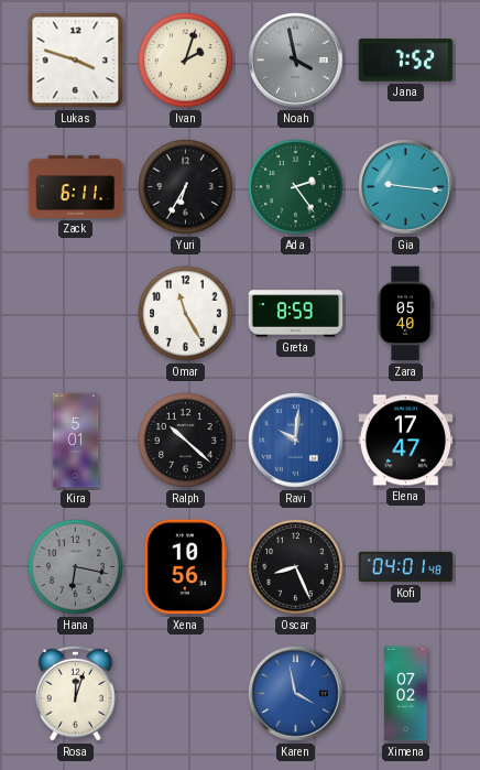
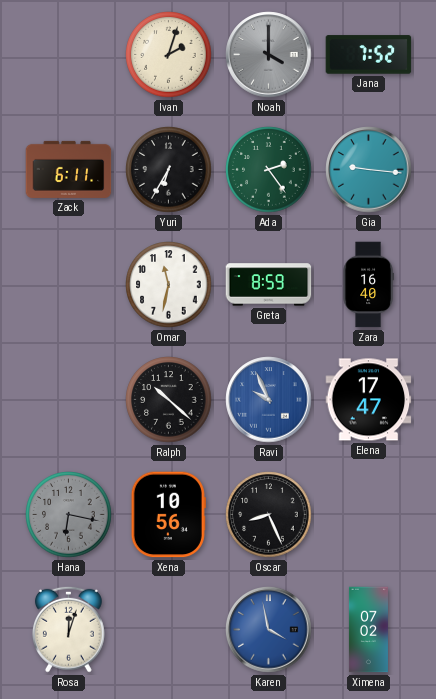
Lukas: 3:48 -> none
Noah: 3:58 -> 4:00
Omar: 11:25 -> 11:32
Zara: 05:40 -> 16:40
Kira: 5:01 -> none
Ravi: 10:01 -> 9:56
Kofi: 04:01 -> none
